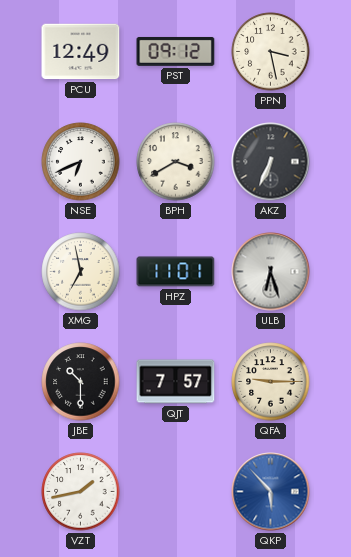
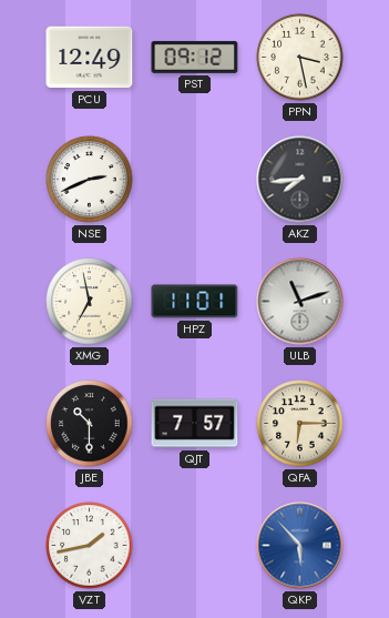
NSE: 6:41 -> 2:41
BPH: 3:40 -> none
AKZ: 6:34 -> 7:44
ULB: 6:27 -> 11:12
QFA: 9:15 -> 6:15
